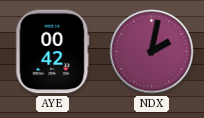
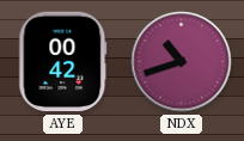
NDX: 2:02 -> 10:42
